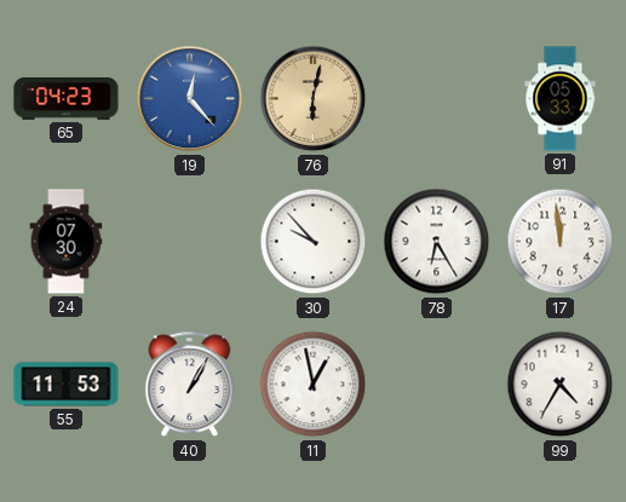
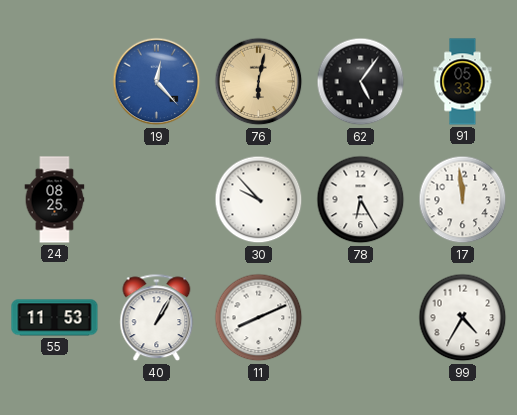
65: 04:23 -> none
62: none -> 5:06
24: 07:30 -> 08:25
11: 12:58 -> 8:11
